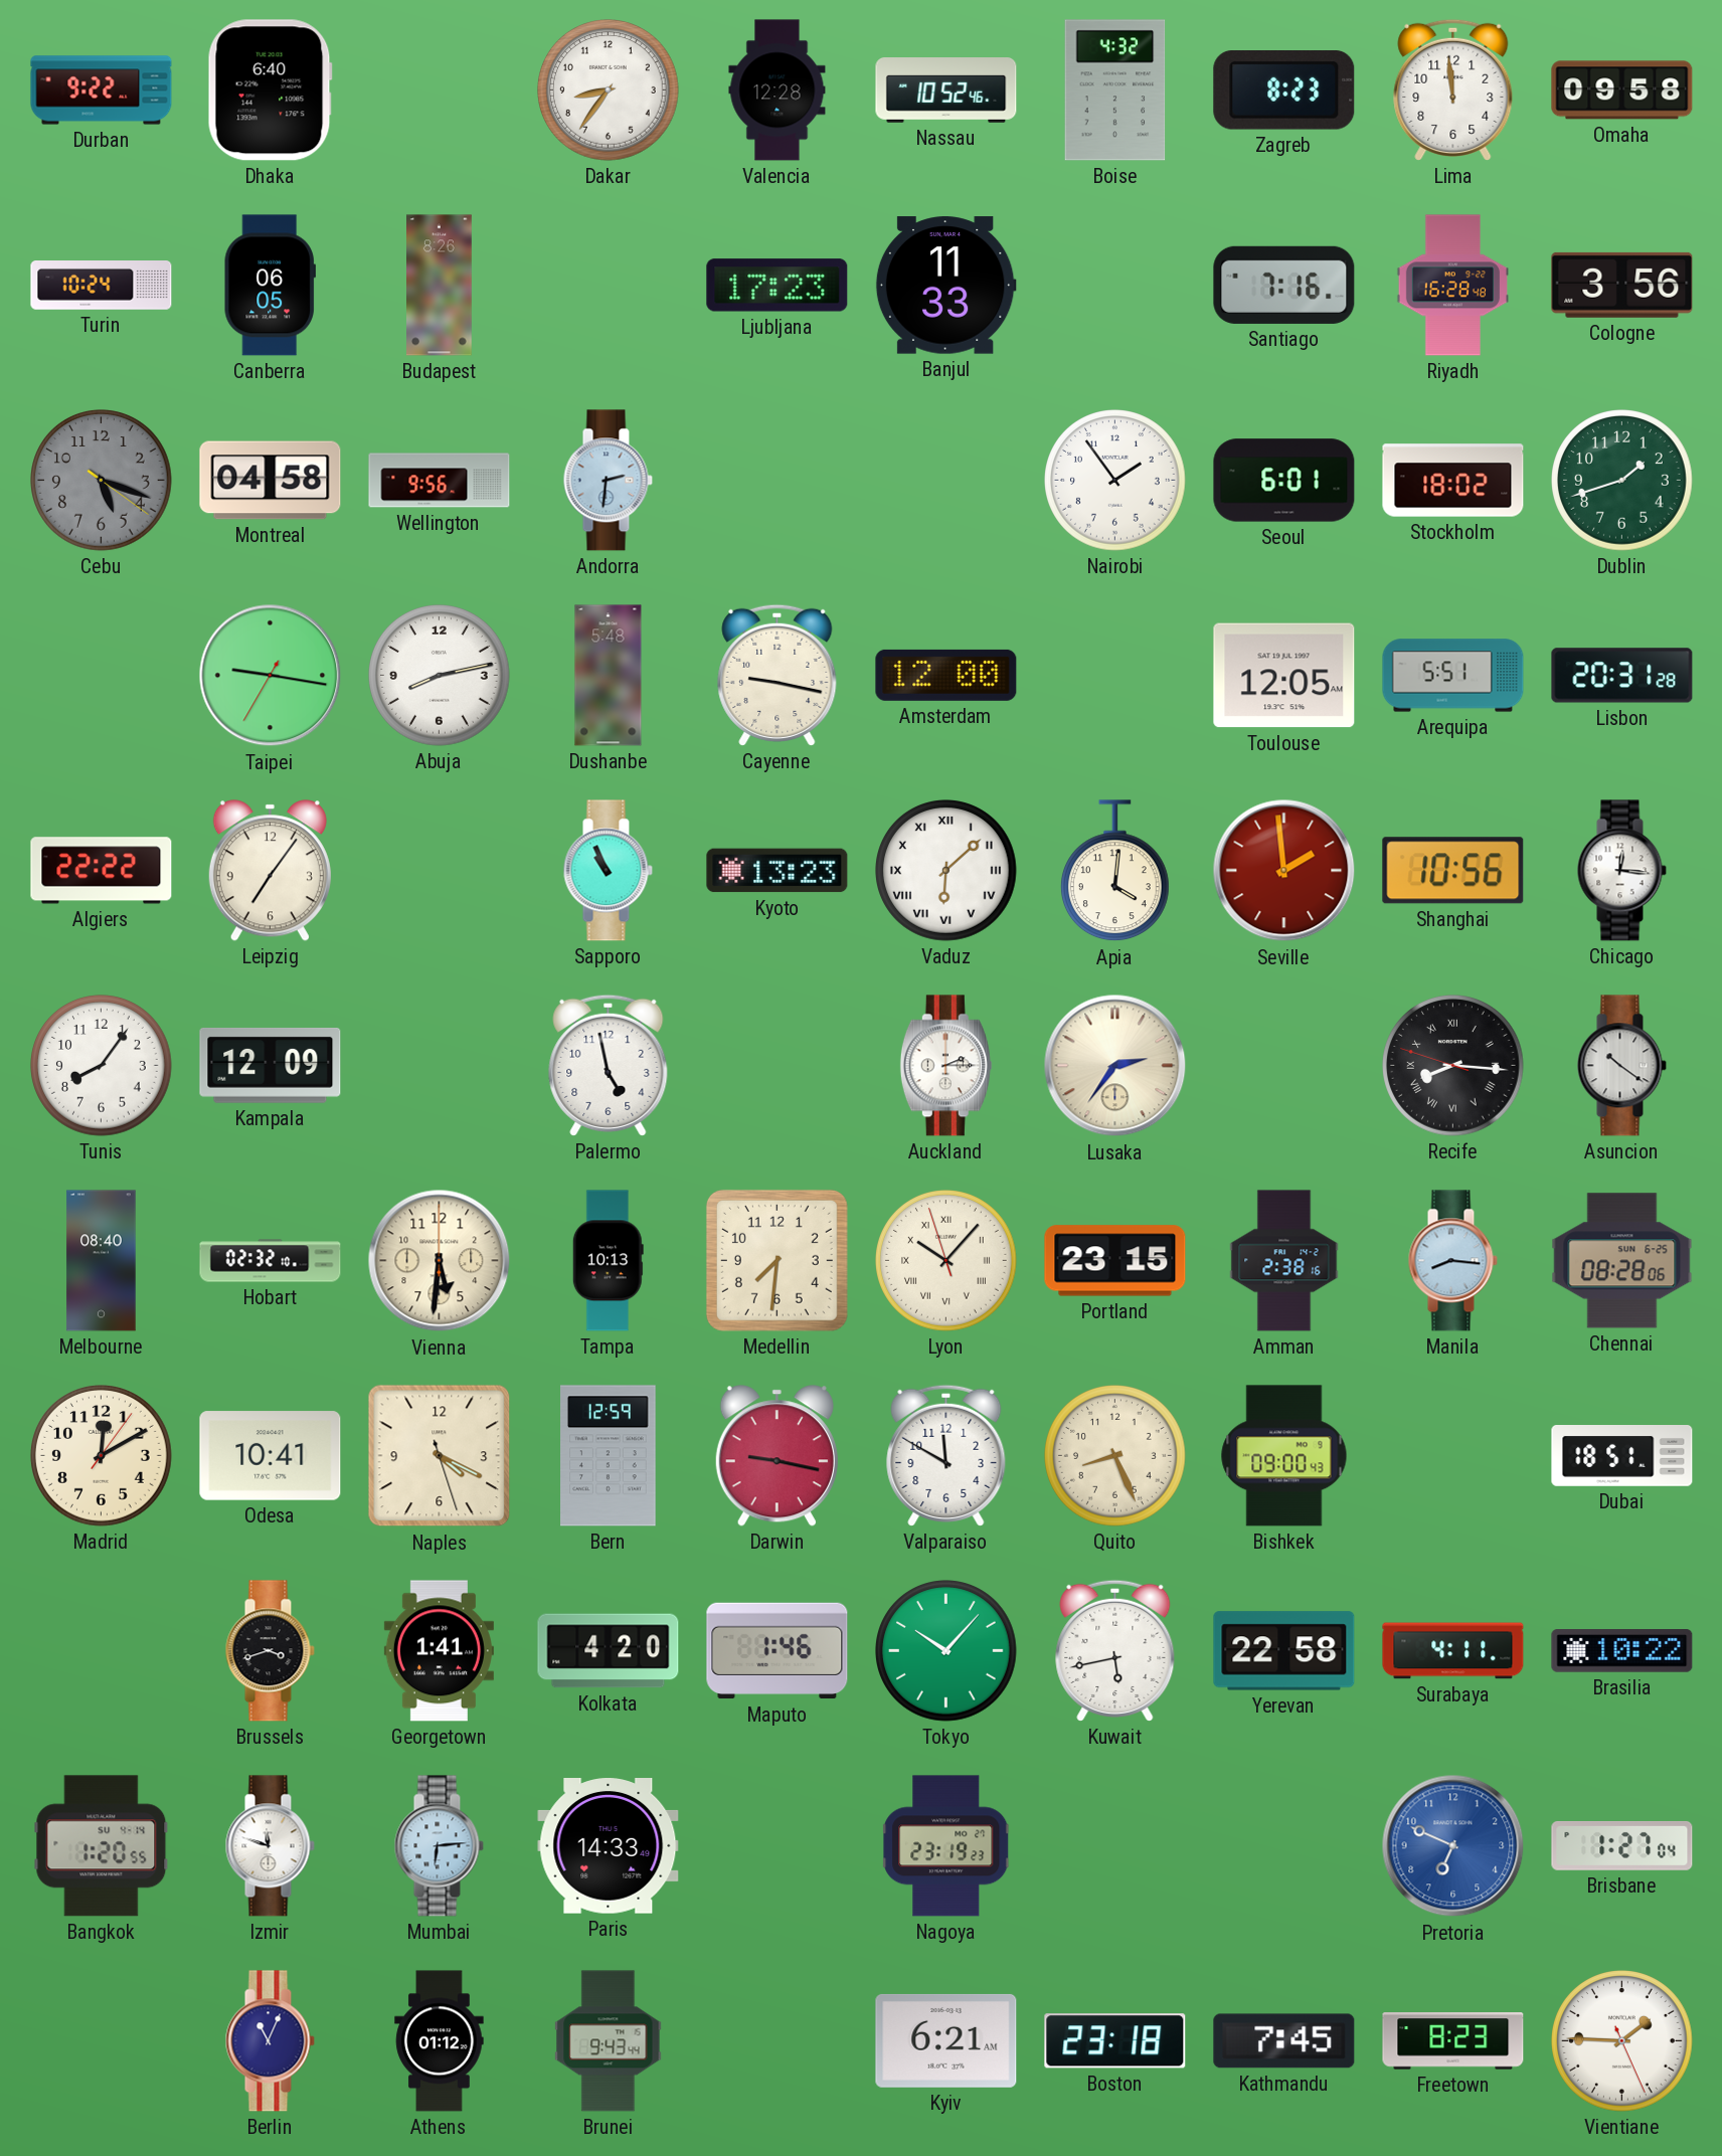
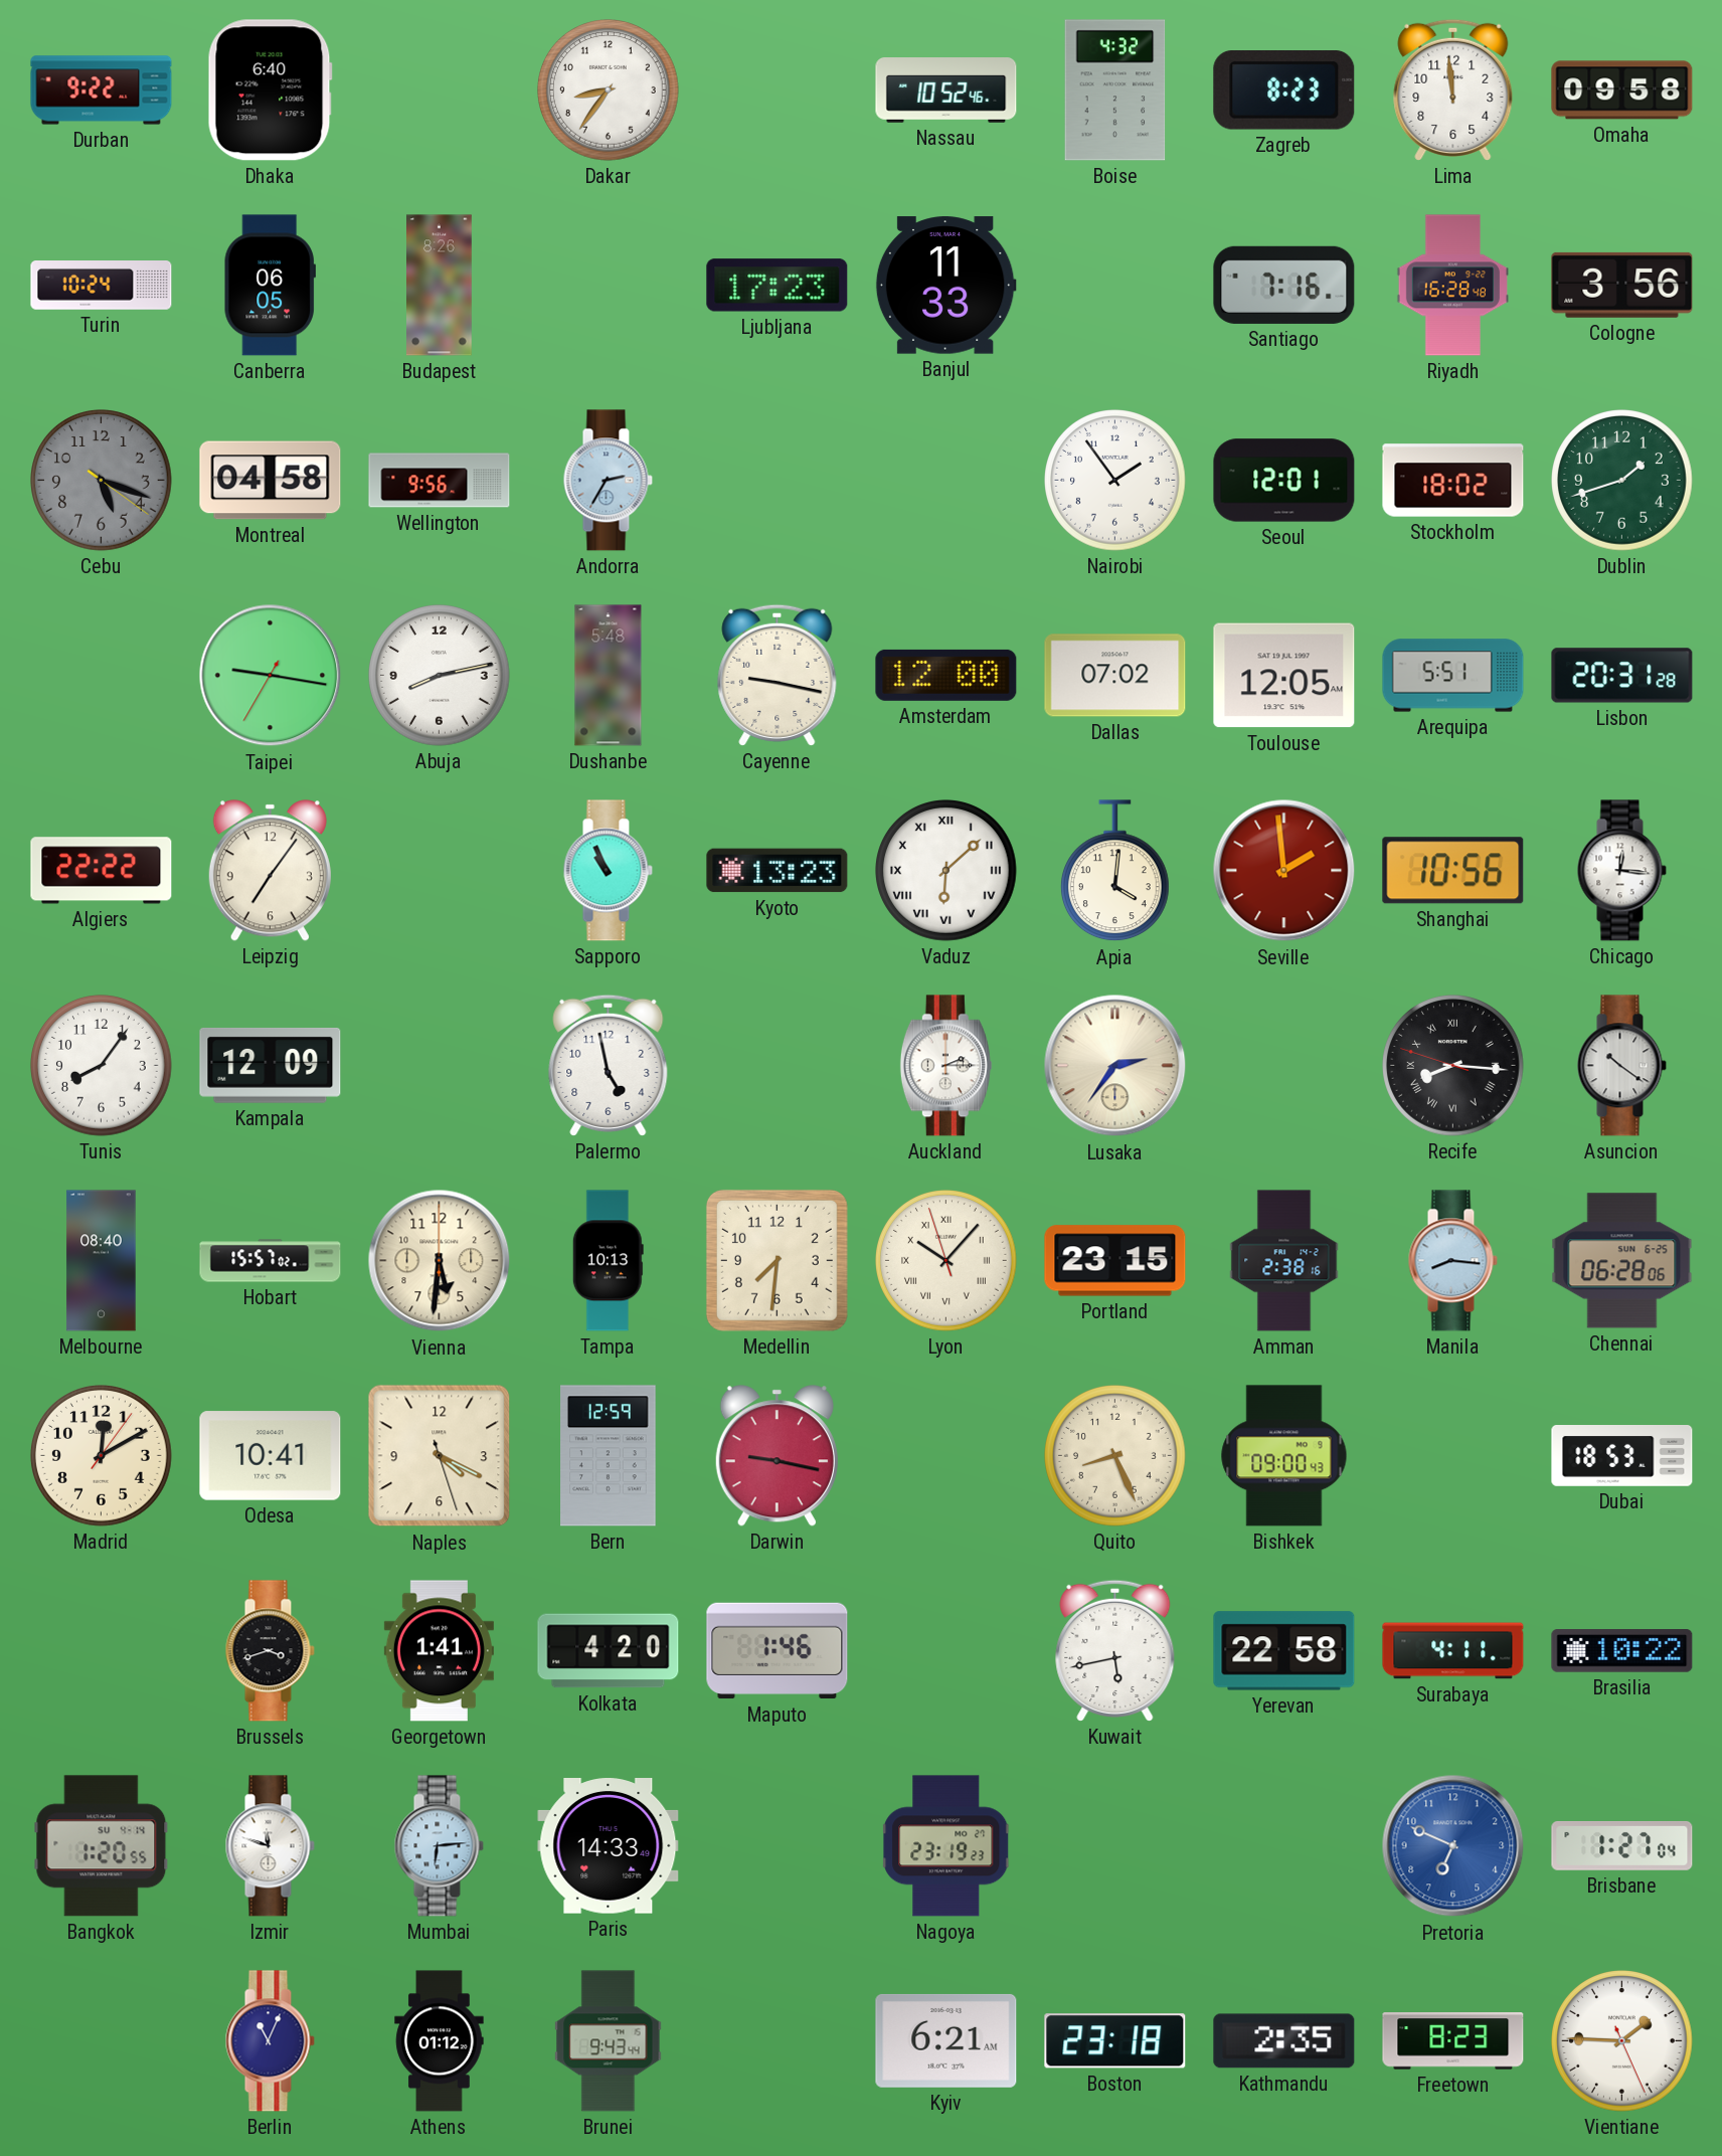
Valencia: 12:28 -> none
Andorra: 2:31 -> 2:35
Seoul: 6:01 -> 12:01
Dallas: none -> 07:02
Hobart: 02:32 -> 15:57
Chennai: 08:28 -> 06:28
Valparaiso: 11:50 -> none
Dubai: 18:51 -> 18:53
Tokyo: 10:07 -> none
Kathmandu: 7:45 -> 2:35
